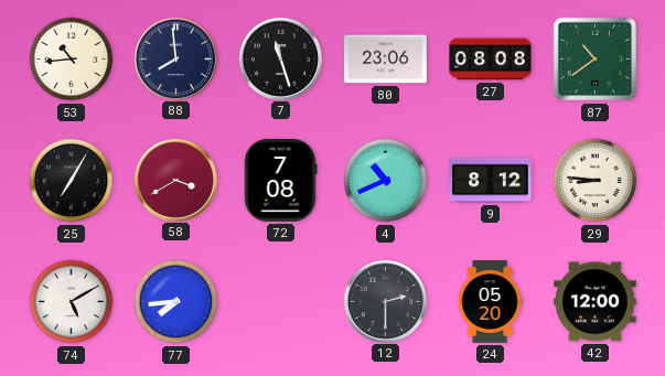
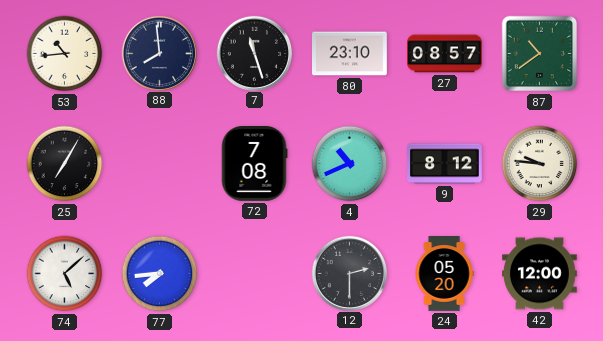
80: 23:06 -> 23:10
27: 08:08 -> 08:57
58: 3:40 -> none
29: 8:46 -> 9:46
74: 5:10 -> 5:08
